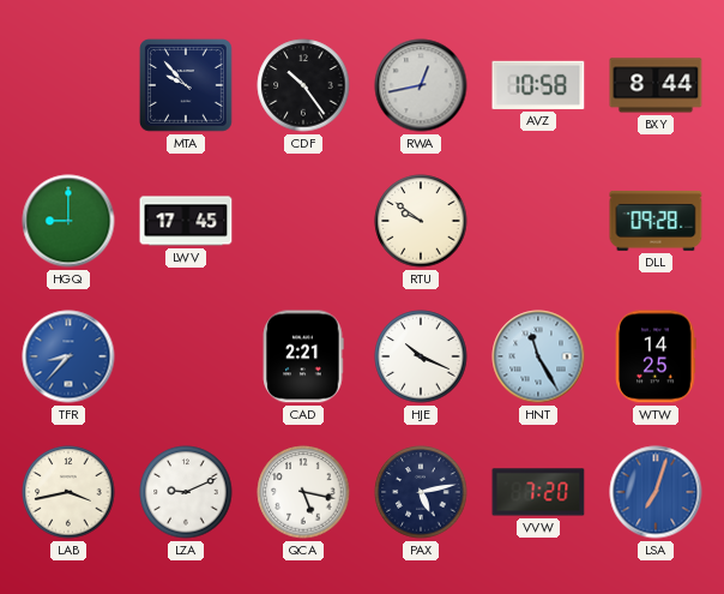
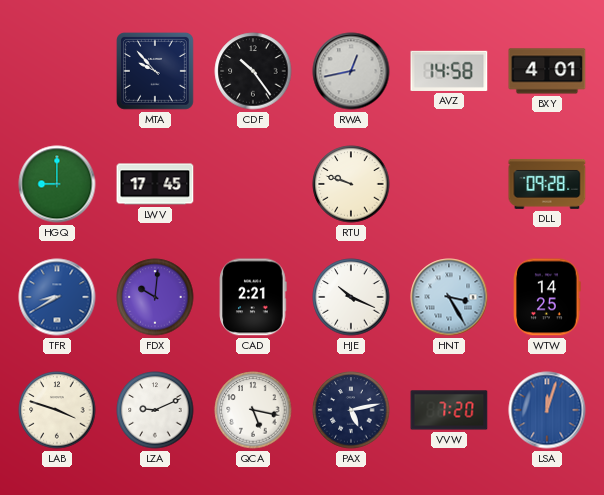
AVZ: 10:58 -> 14:58
BXY: 8:44 -> 4:01
RTU: 9:51 -> 9:48
TFR: 8:37 -> 8:40
FDX: none -> 10:01
HNT: 11:25 -> 3:25
LAB: 3:43 -> 3:48
LSA: 7:03 -> 12:03
